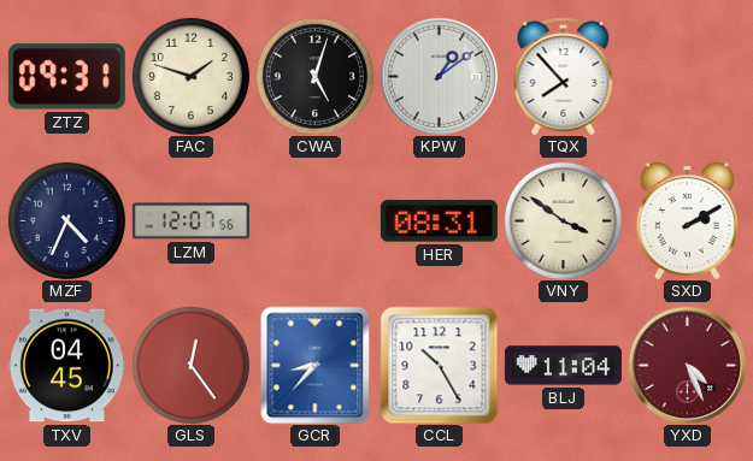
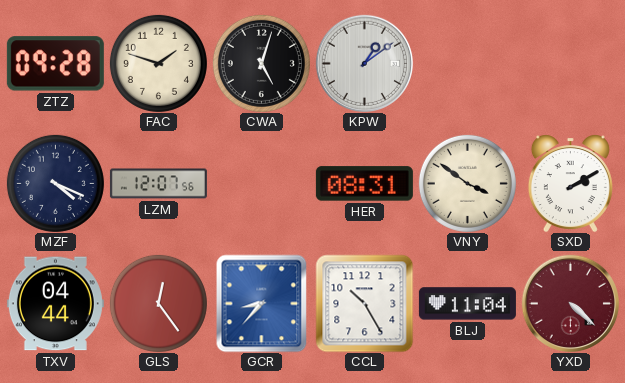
ZTZ: 09:31 -> 09:28
TQX: 7:53 -> none
MZF: 4:34 -> 4:19
TXV: 04:45 -> 04:44
YXD: 4:26 -> 4:22
